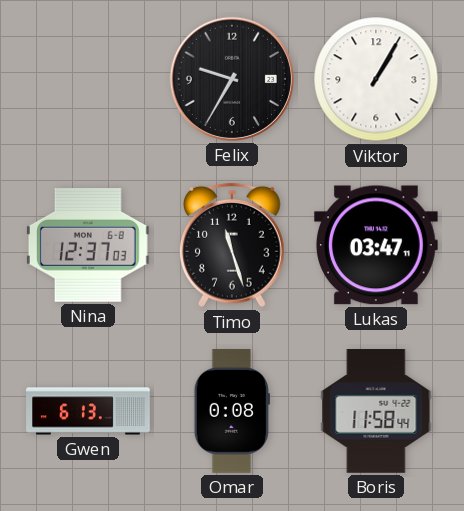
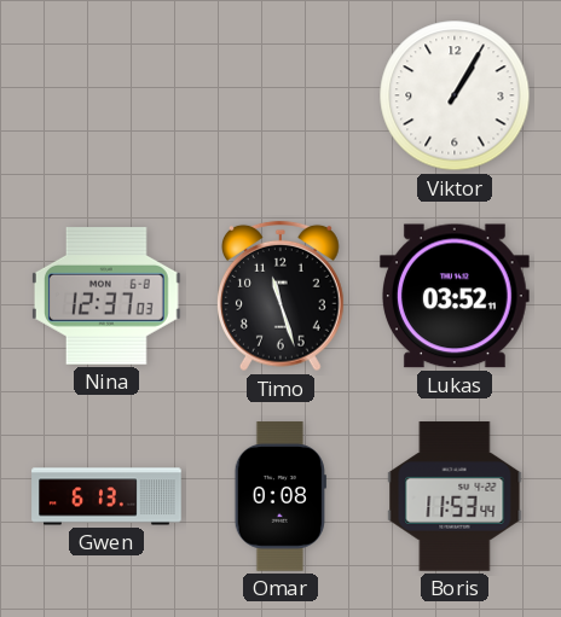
Felix: 9:35 -> none
Lukas: 03:47 -> 03:52
Boris: 11:58 -> 11:53
